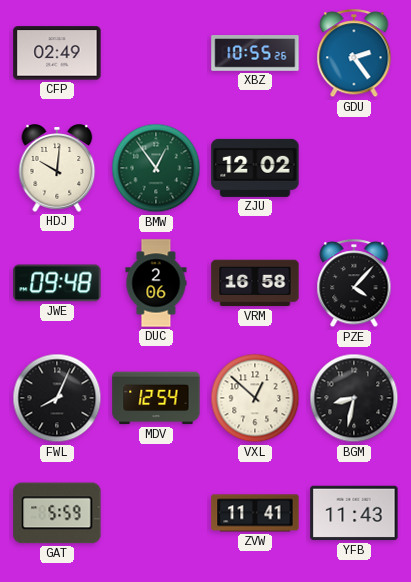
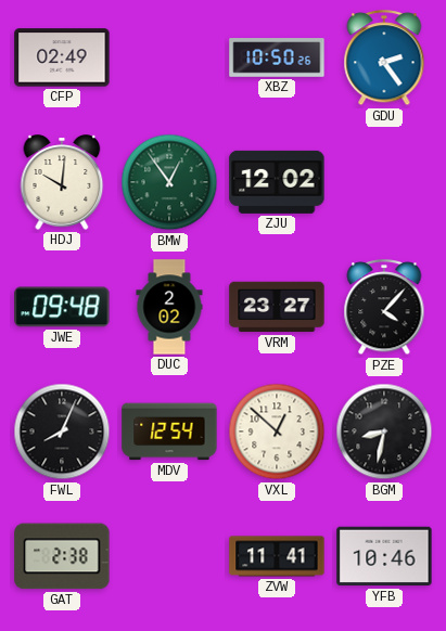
XBZ: 10:55 -> 10:50
DUC: 2:06 -> 2:02
VRM: 16:58 -> 23:27
GAT: 5:59 -> 2:38
YFB: 11:43 -> 10:46
